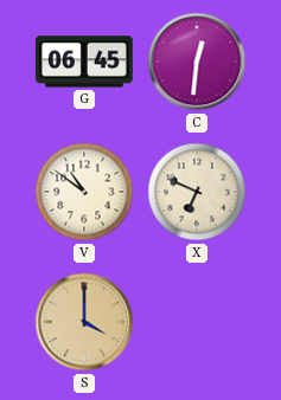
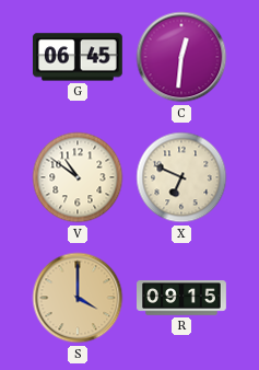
R: none -> 09:15
